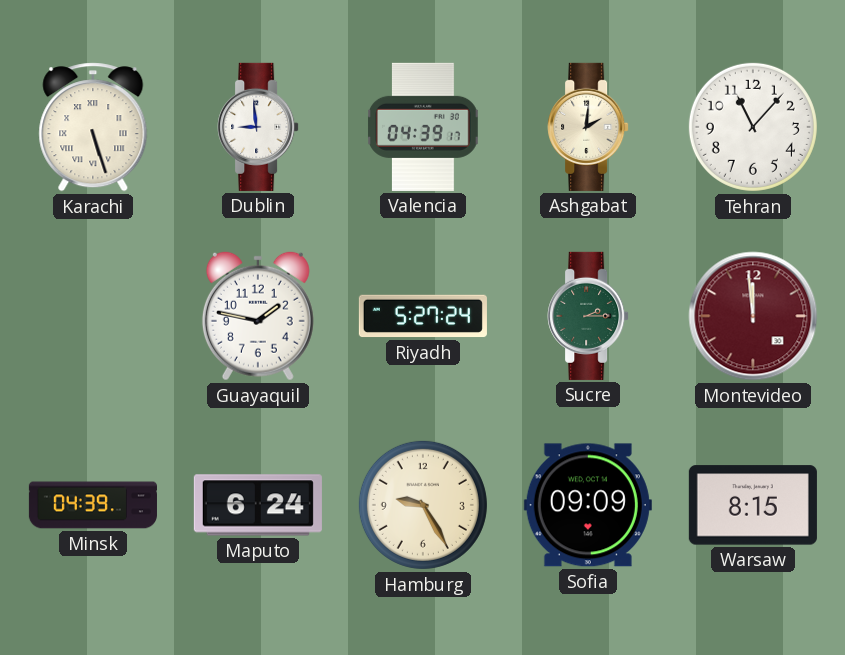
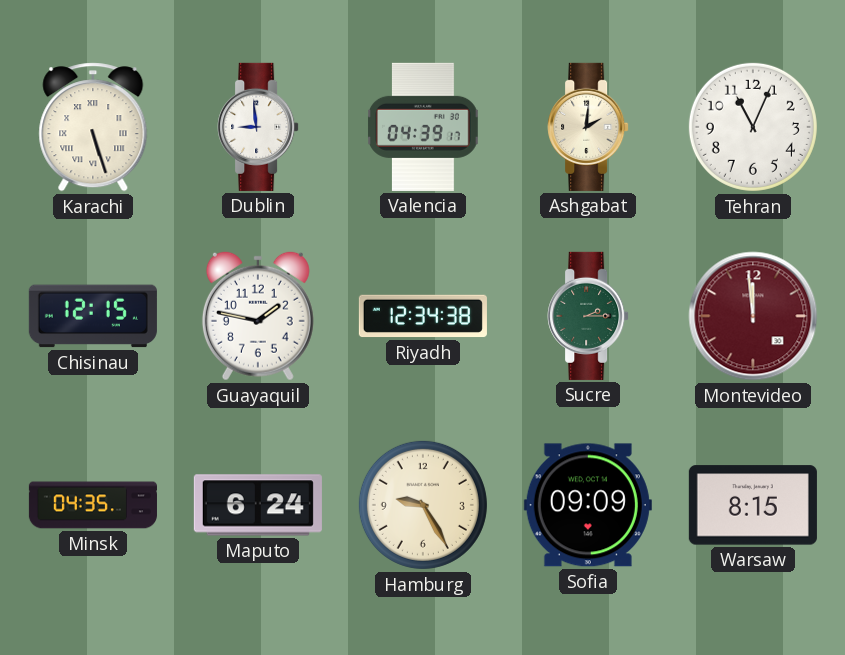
Tehran: 11:07 -> 11:04
Chisinau: none -> 12:15
Riyadh: 5:27 -> 12:34
Minsk: 04:39 -> 04:35
